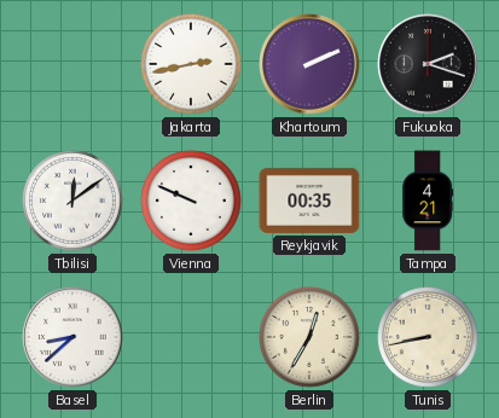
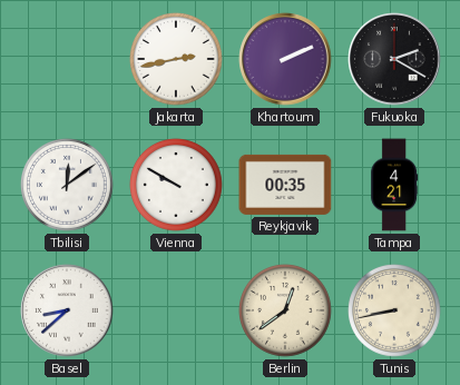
Fukuoka: 2:18 -> 2:20
Vienna: 9:49 -> 9:50
Berlin: 12:35 -> 12:39
